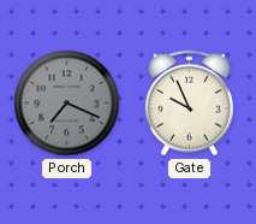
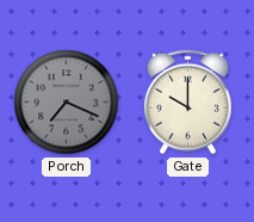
Gate: 9:56 -> 10:00
